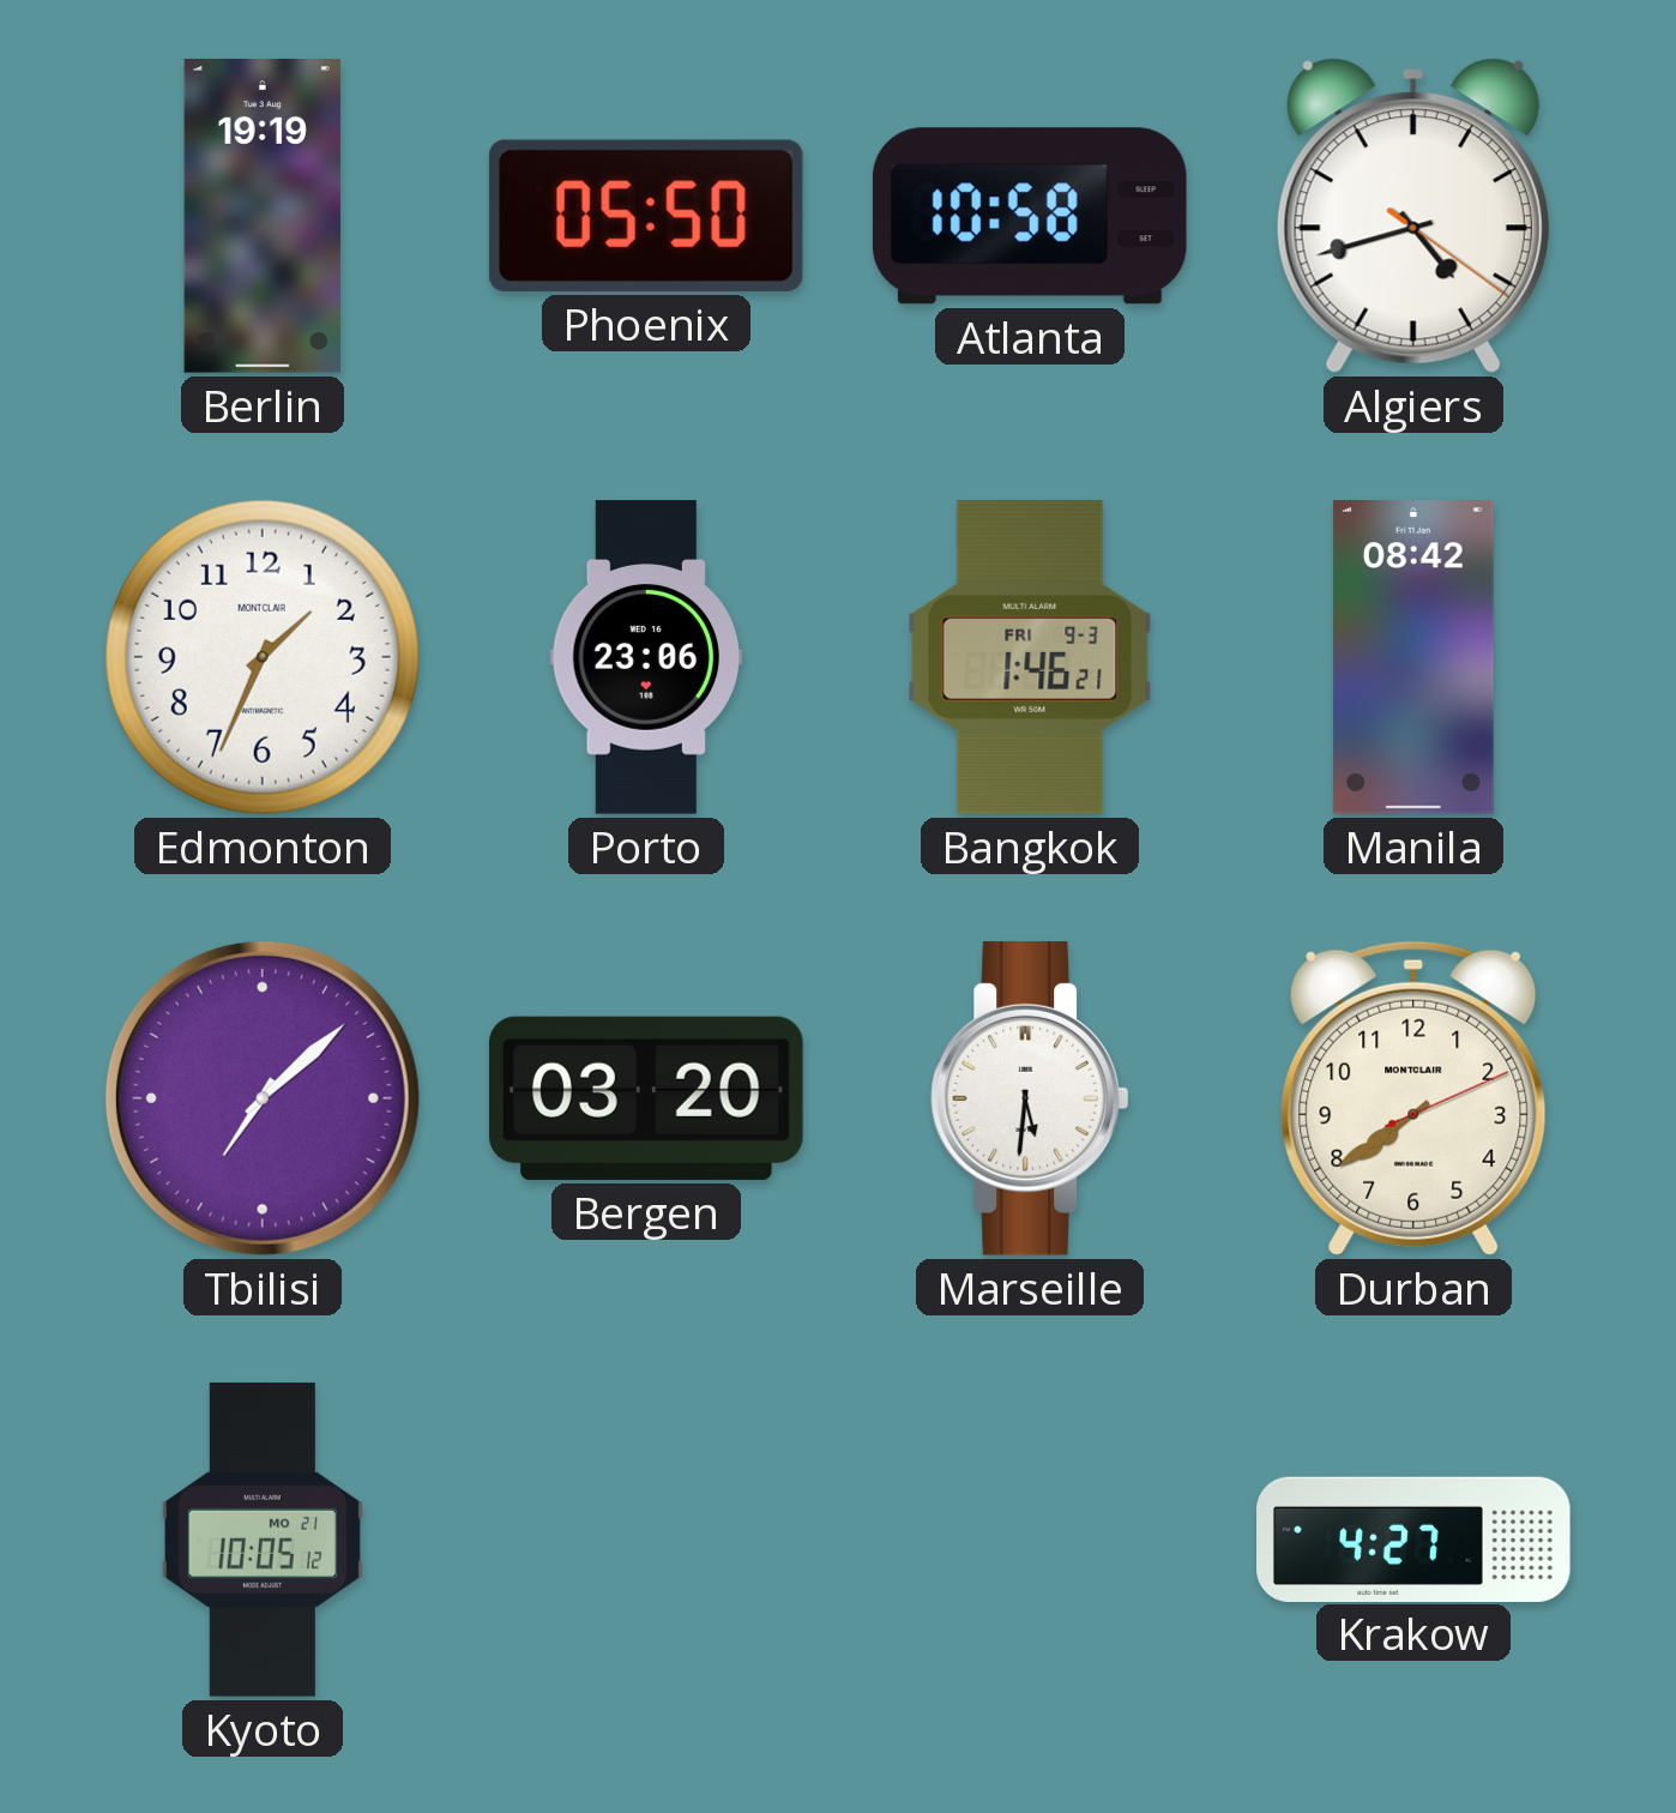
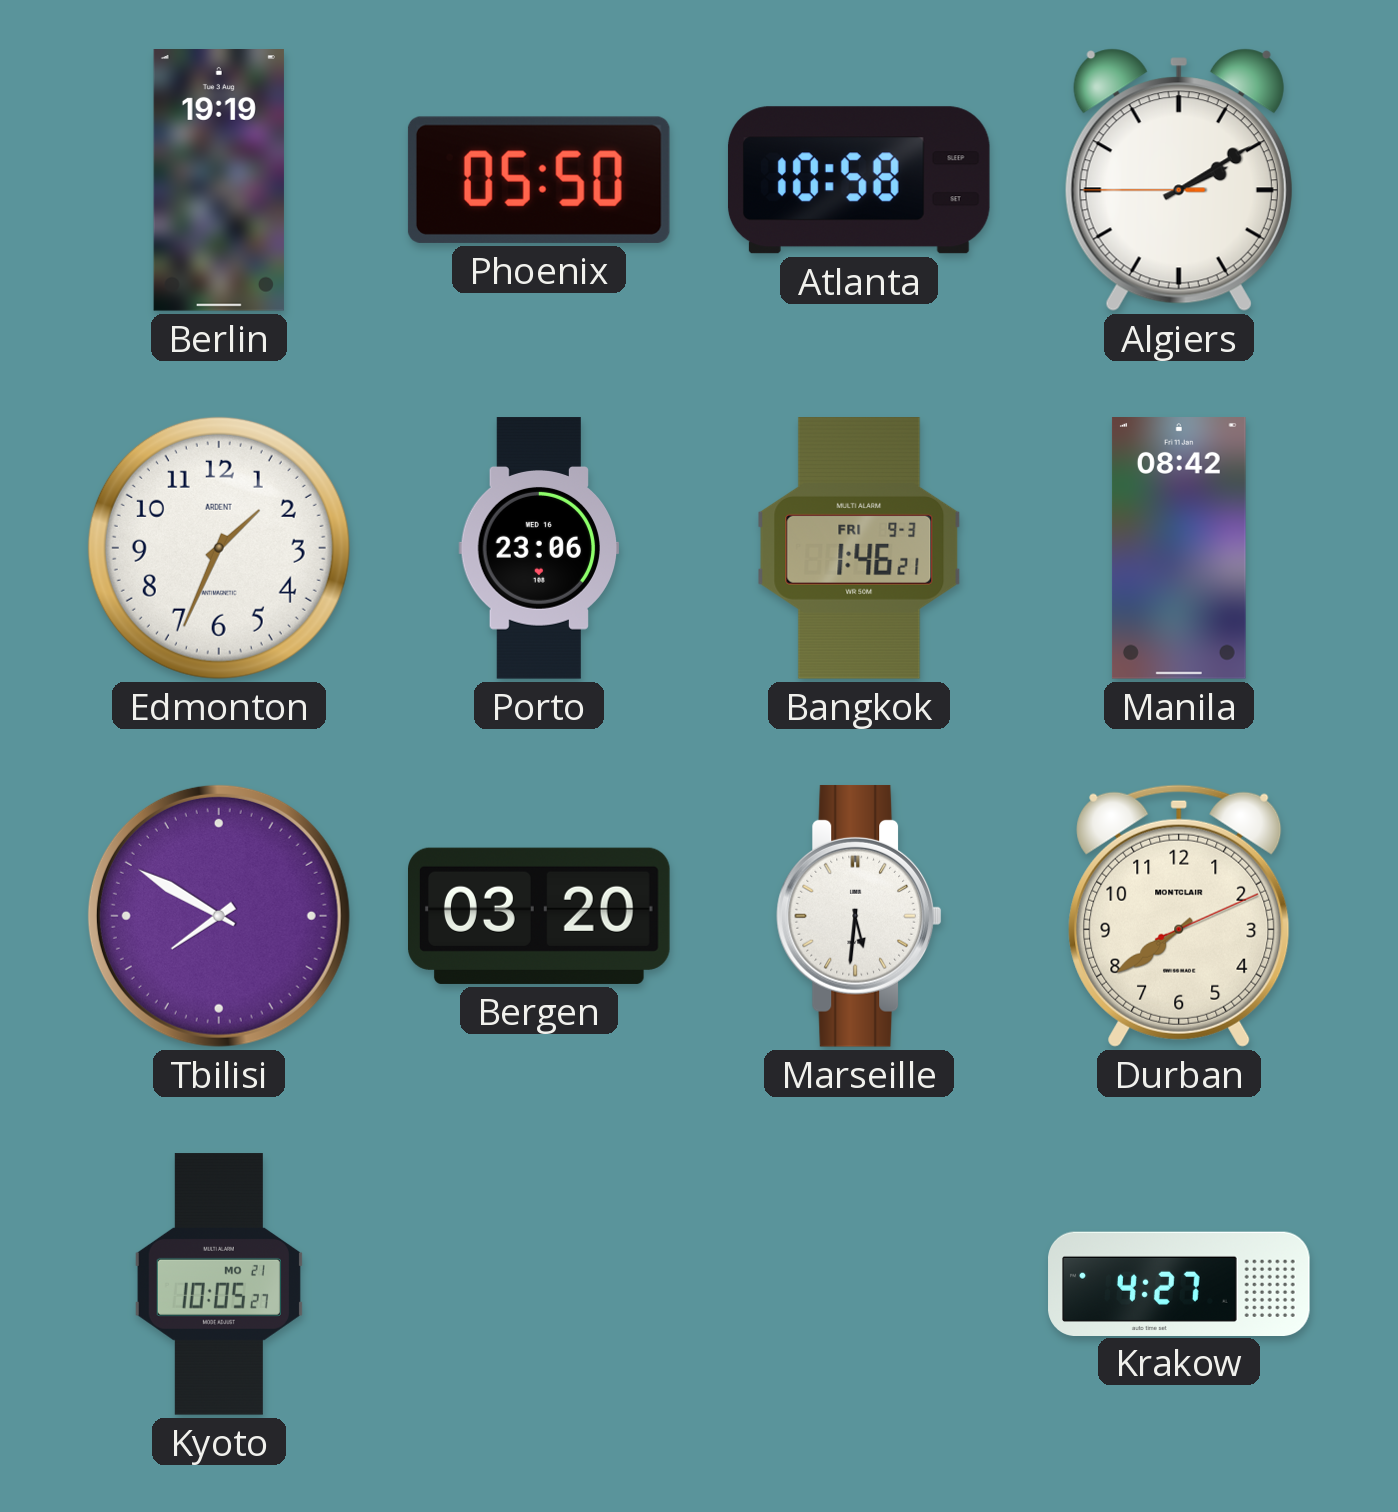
Algiers: 4:42 -> 2:09
Edmonton brand: MONTCLAIR -> ARDENT
Tbilisi: 7:08 -> 7:50
Kyoto: 10:05:12 -> 10:05:27
